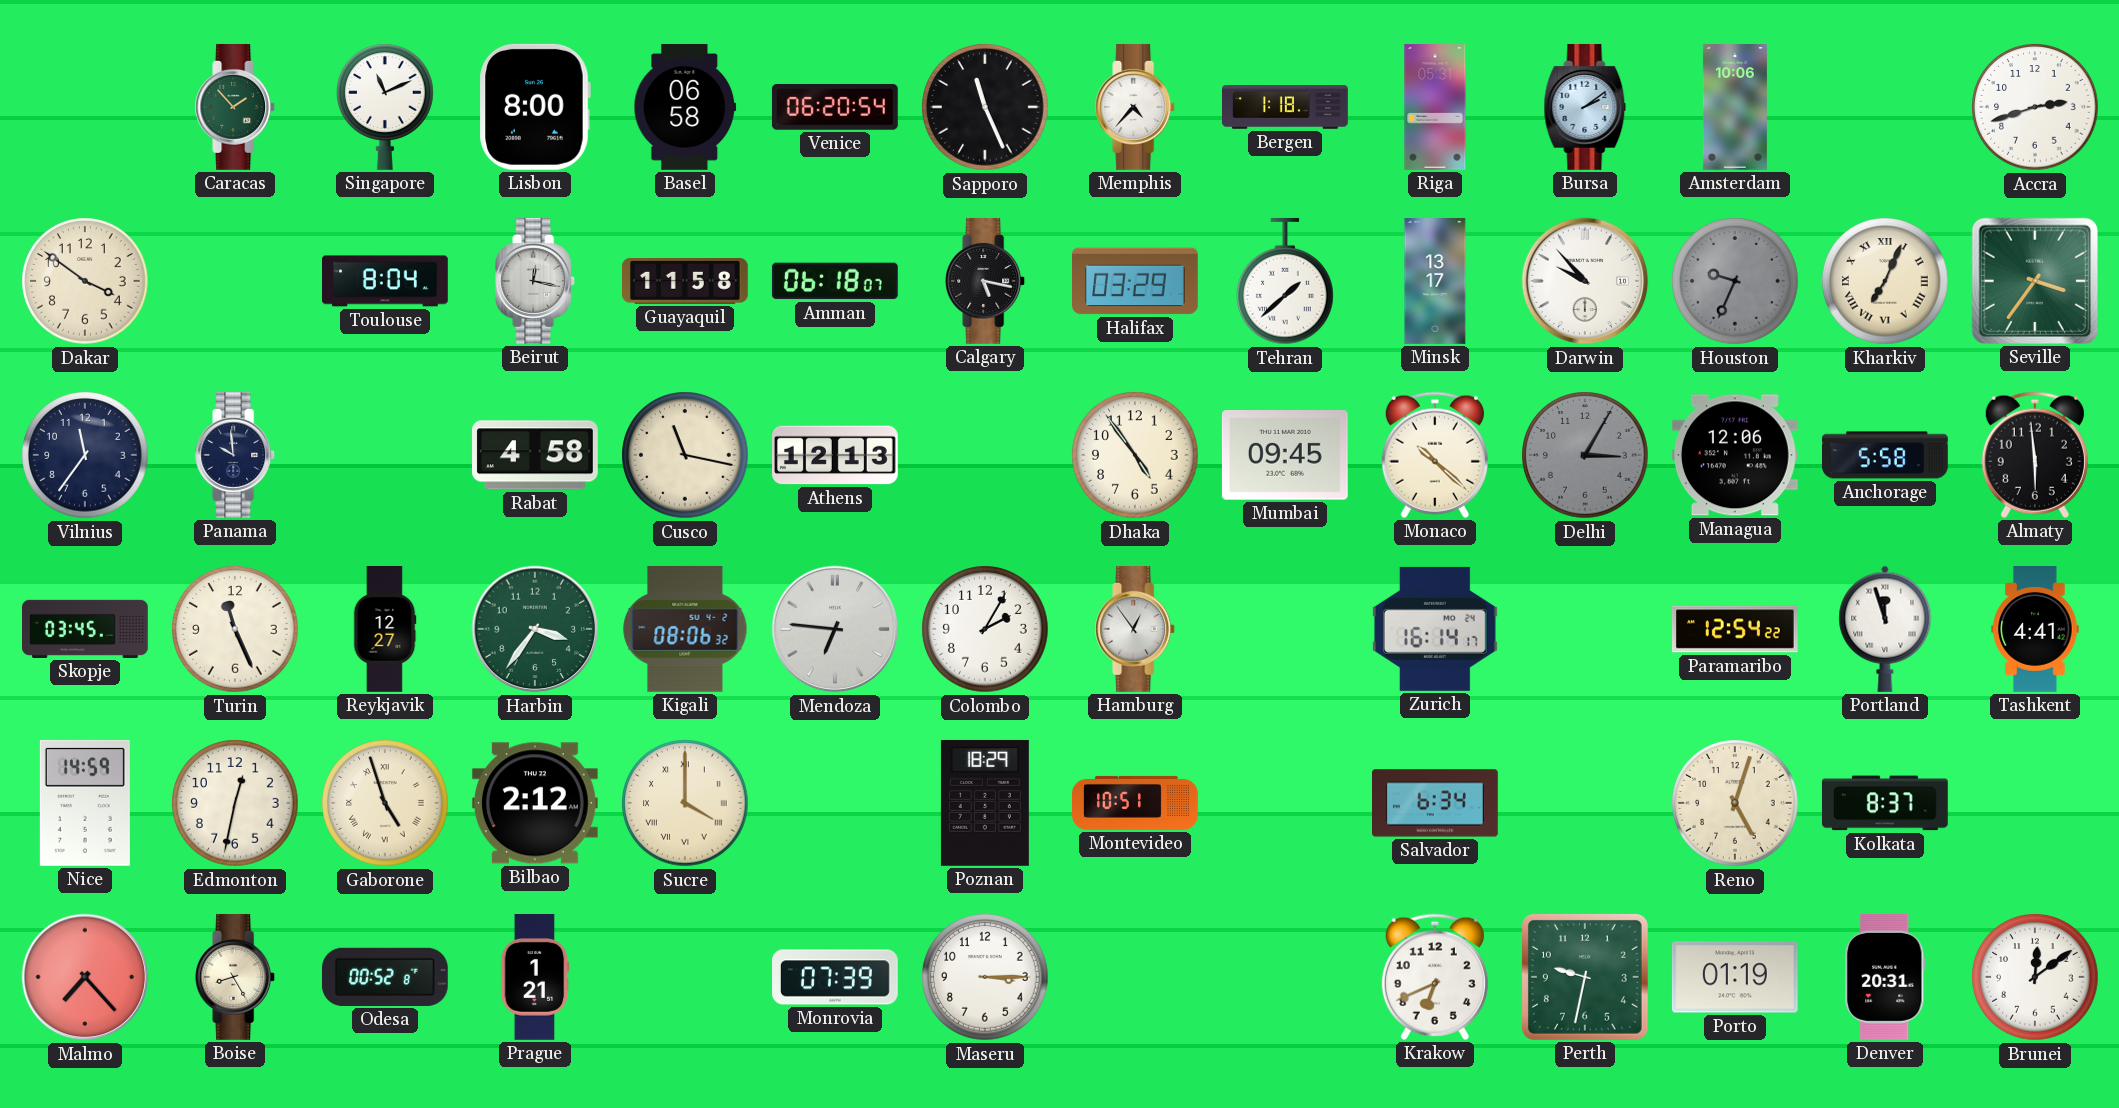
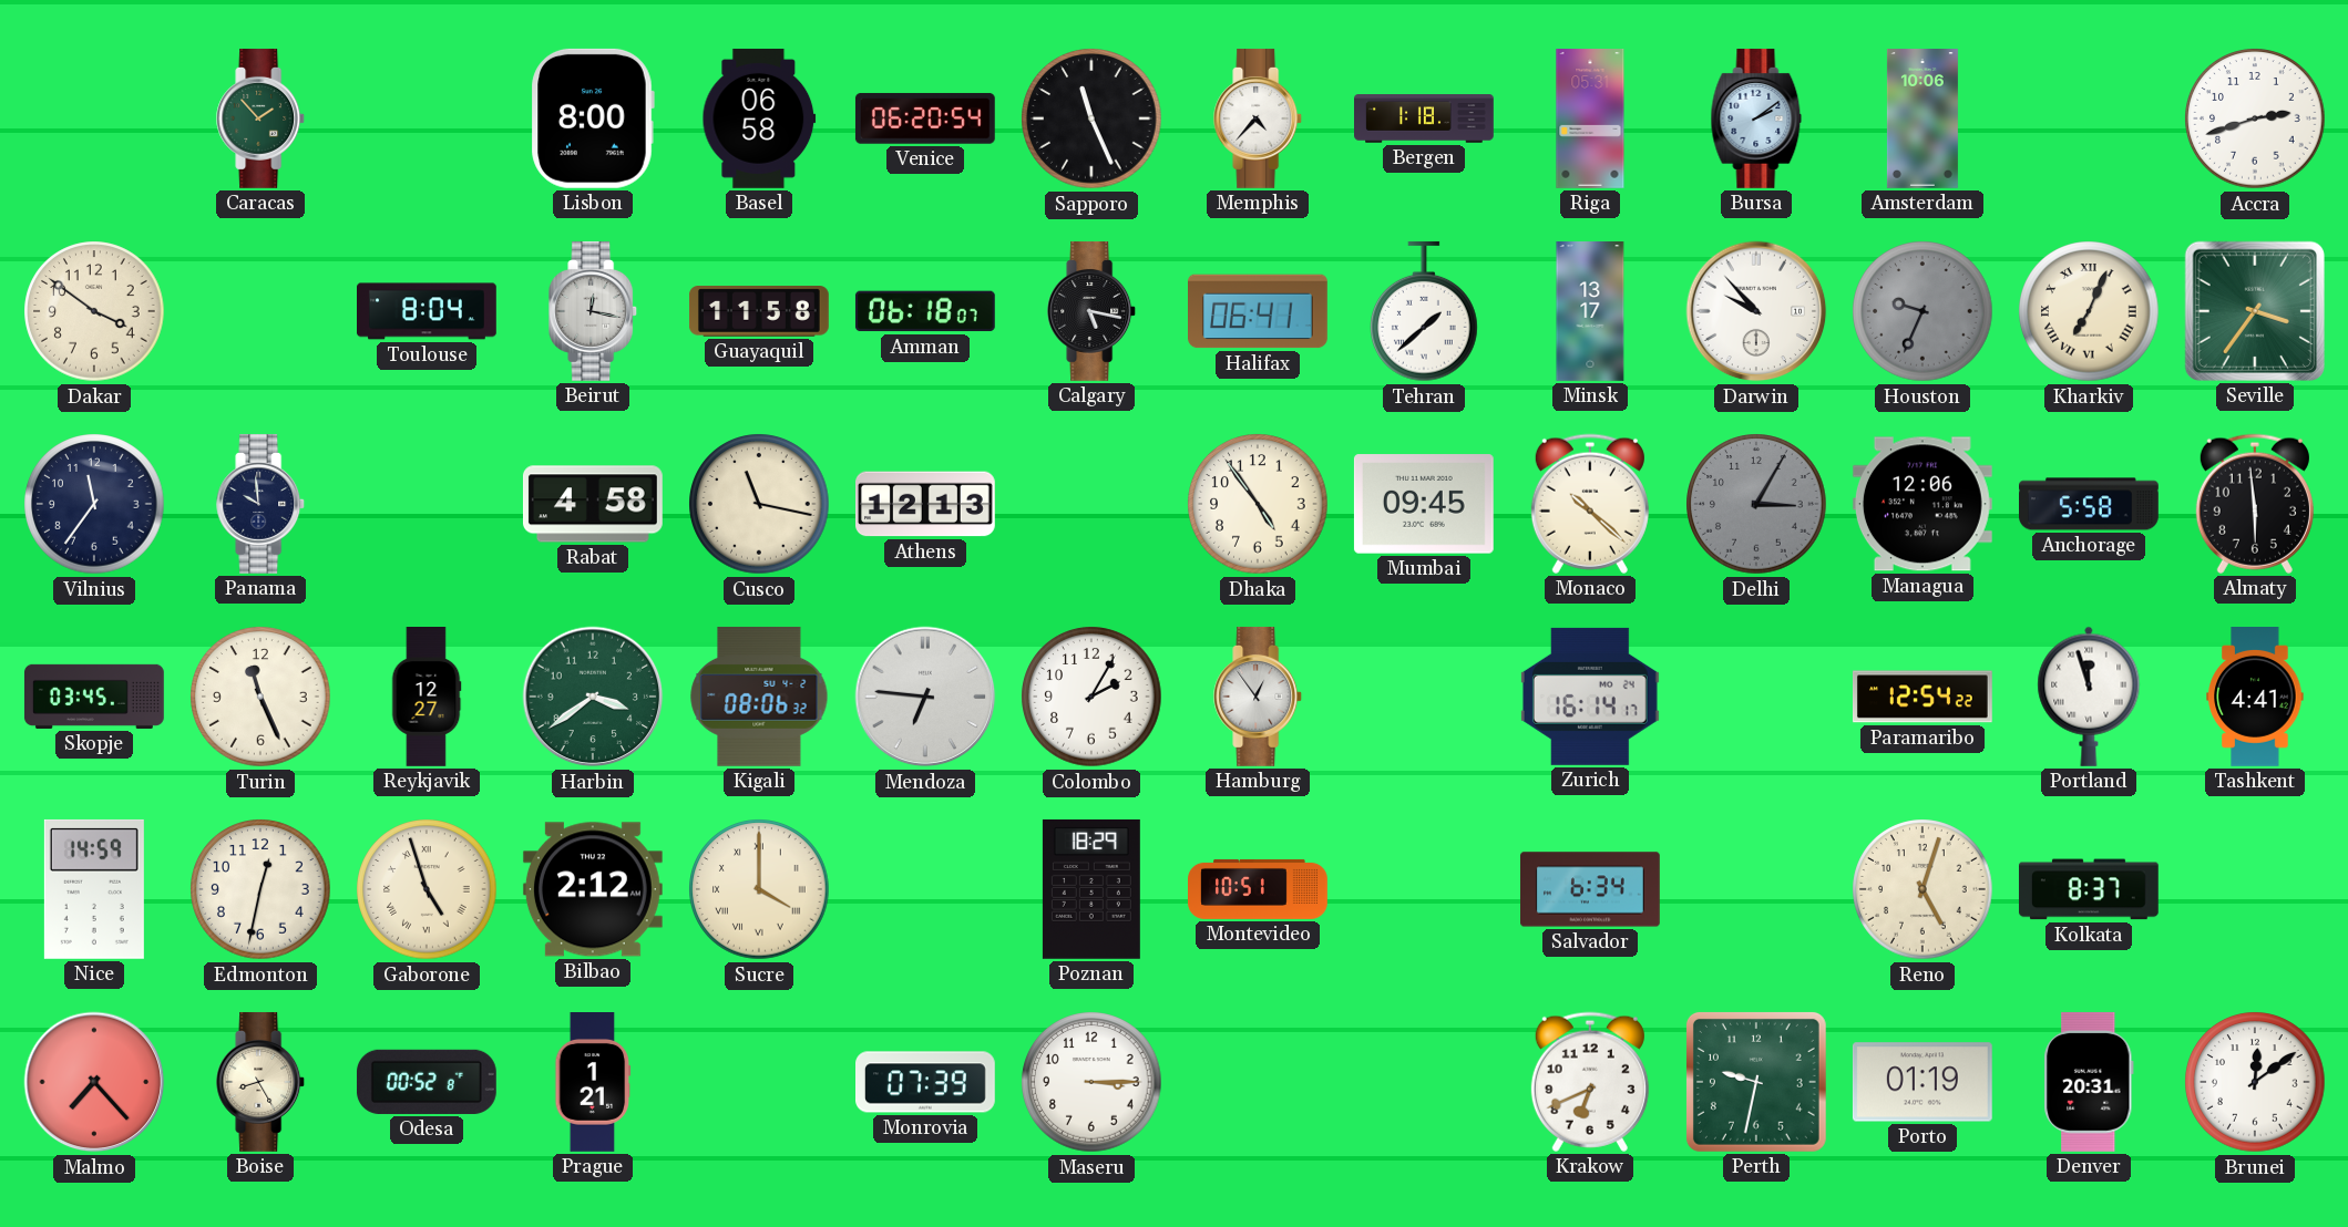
Singapore: 11:11 -> none
Halifax: 03:29 -> 06:41
Harbin: 3:36 -> 3:39
